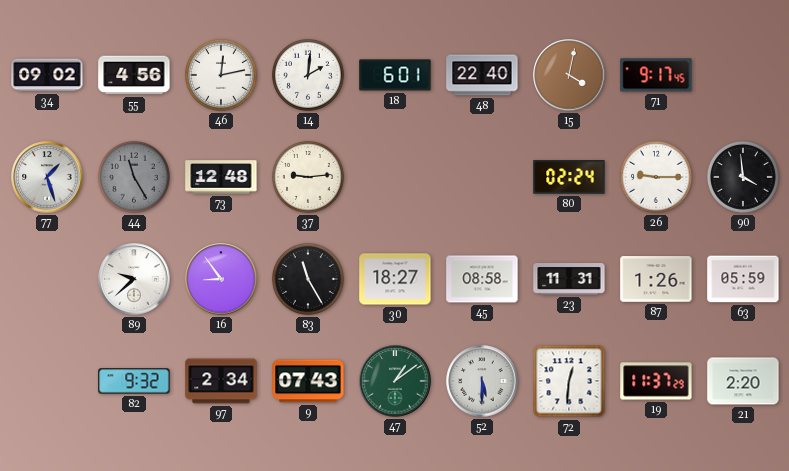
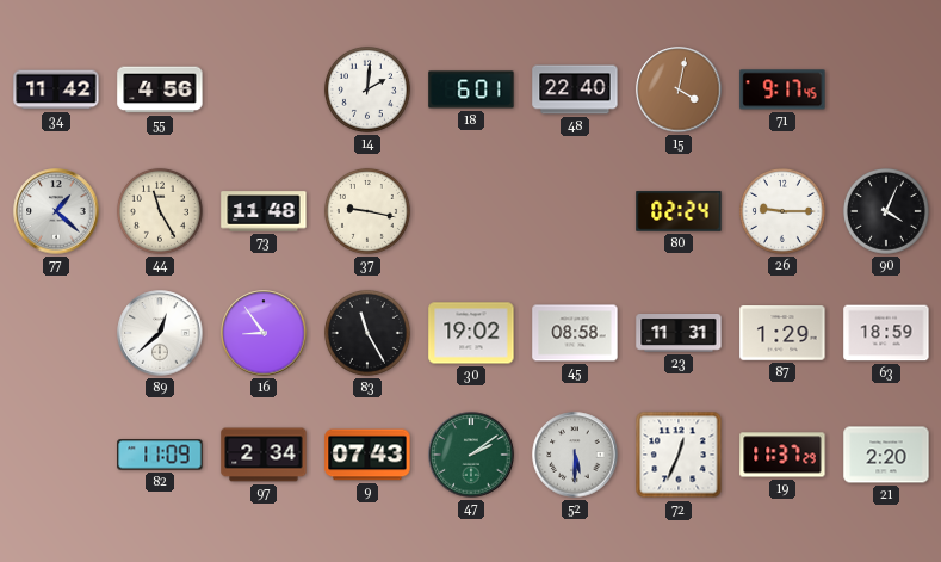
34: 09:02 -> 11:42
46: 12:13 -> none
77: 1:27 -> 1:22
44 dial: grey -> cream
73: 12:48 -> 11:48
37: 9:14 -> 9:17
90: 3:59 -> 4:04
89: 9:38 -> 12:38
30: 18:27 -> 19:02
87: 1:26 -> 1:29
63: 05:59 -> 18:59
82: 9:32 -> 11:09
47: 1:09 -> 2:09
72: 12:31 -> 12:34
